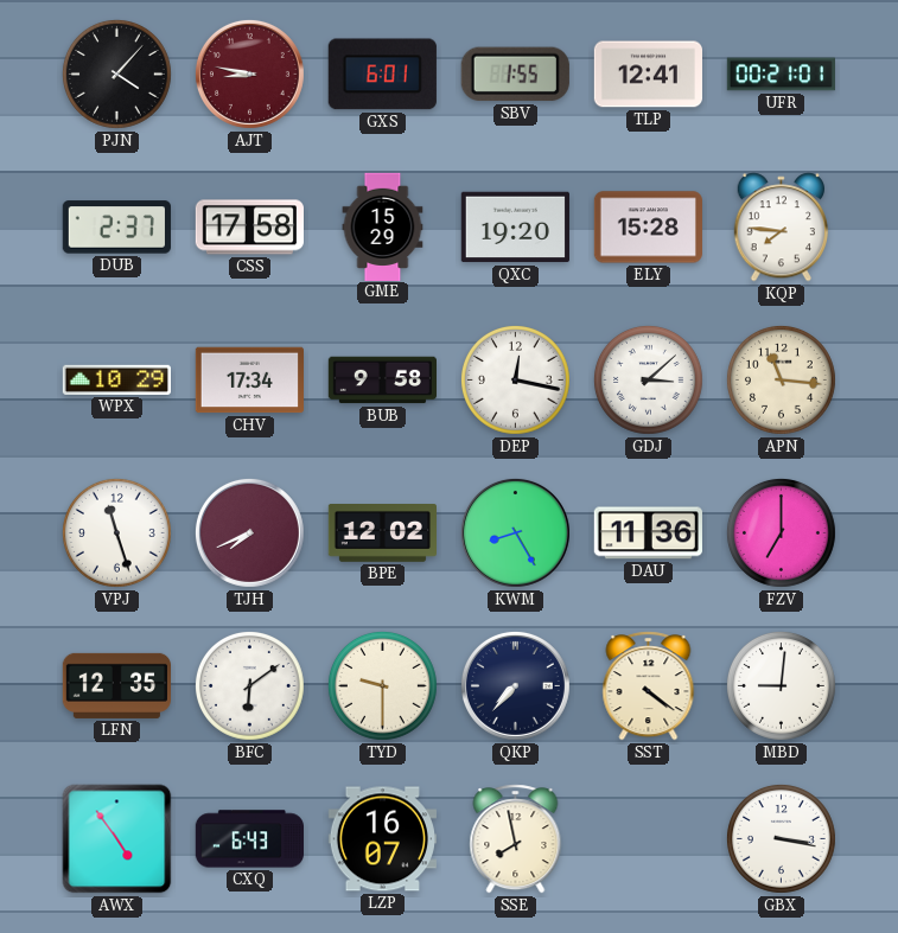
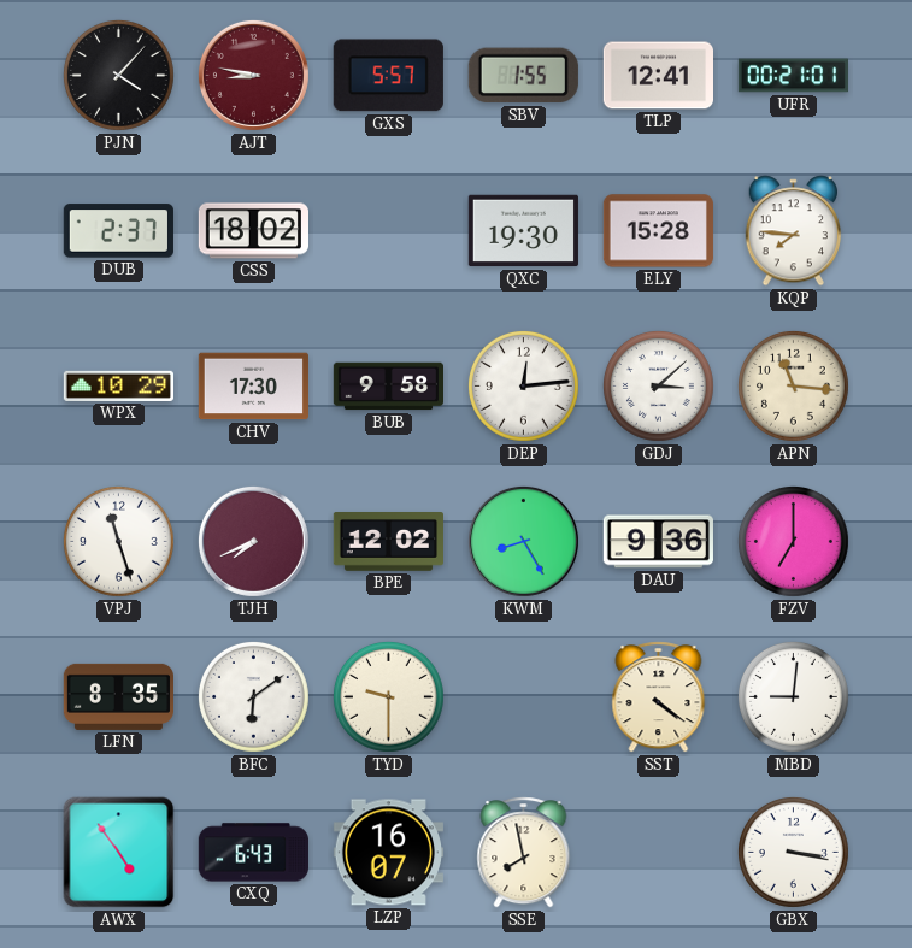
GXS: 6:01 -> 5:57
CSS: 17:58 -> 18:02
GME: 15:29 -> none
QXC: 19:20 -> 19:30
CHV: 17:34 -> 17:30
DEP: 12:17 -> 12:14
DAU: 11:36 -> 9:36
LFN: 12:35 -> 8:35
QKP: 7:37 -> none
